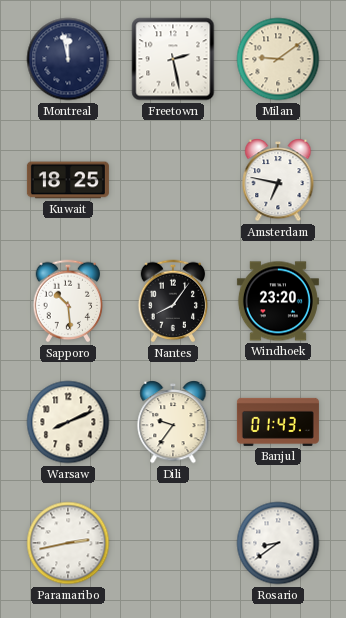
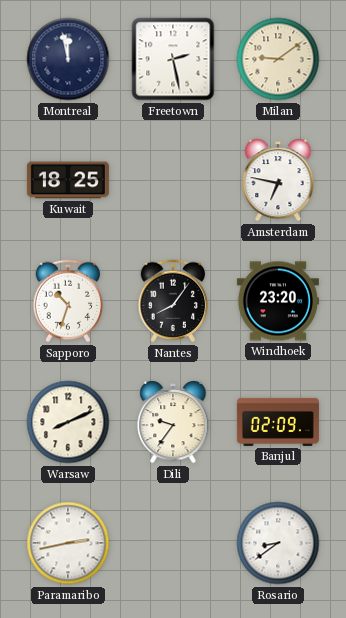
Sapporo: 10:29 -> 10:33
Banjul: 01:43 -> 02:09
